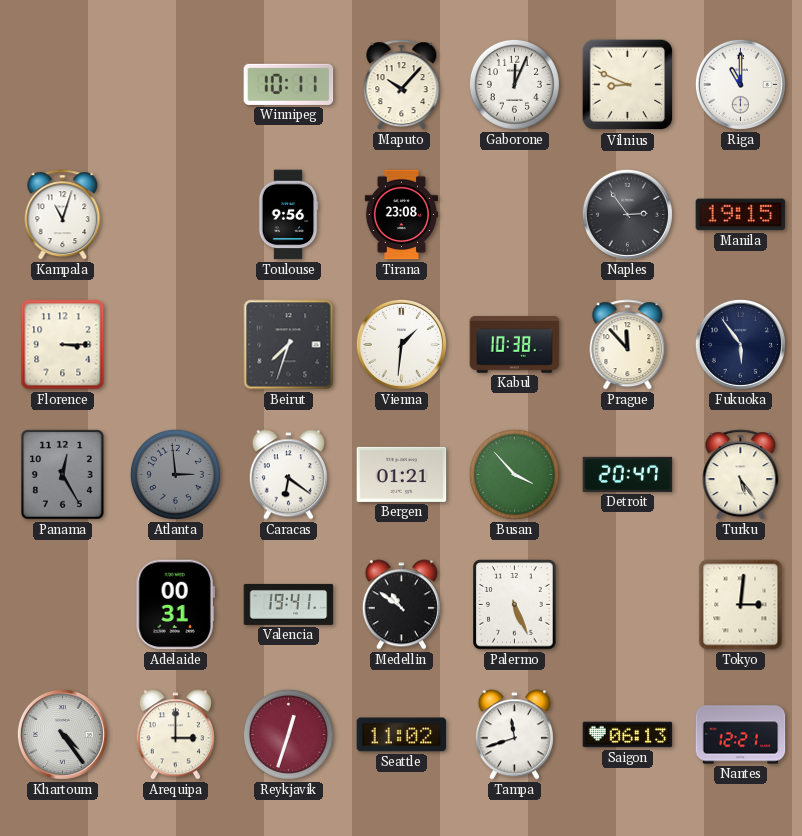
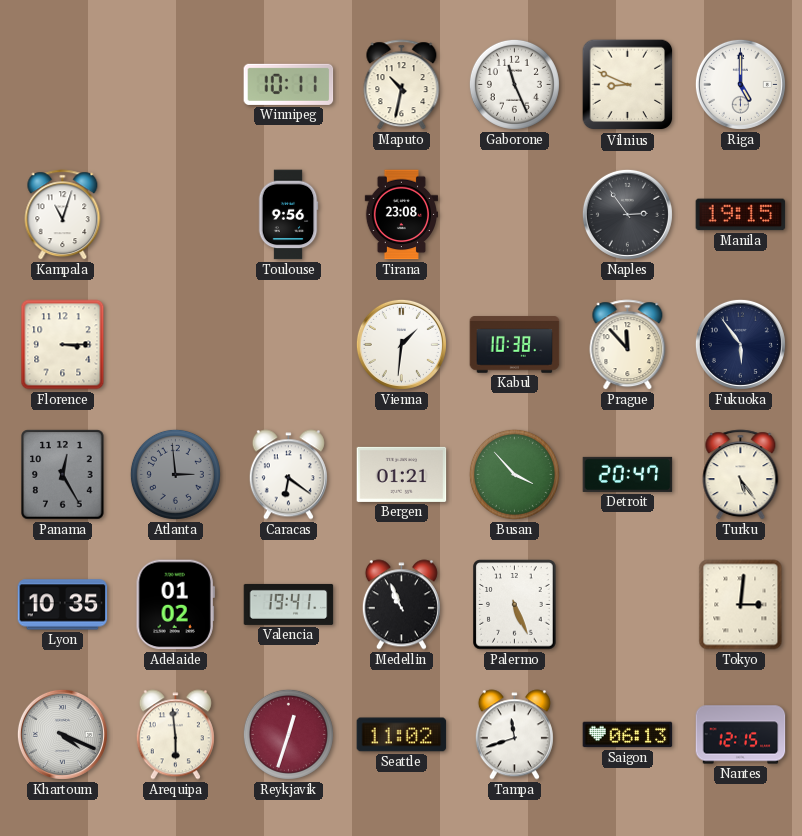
Maputo: 10:07 -> 10:32
Gaborone: 12:04 -> 11:26
Riga: 11:00 -> 5:00
Beirut: 7:33 -> none
Lyon: none -> 10:35
Adelaide: 00:31 -> 01:02
Medellin: 10:51 -> 10:56
Khartoum: 4:24 -> 4:19
Arequipa: 3:00 -> 5:59
Nantes: 12:21 -> 12:15
